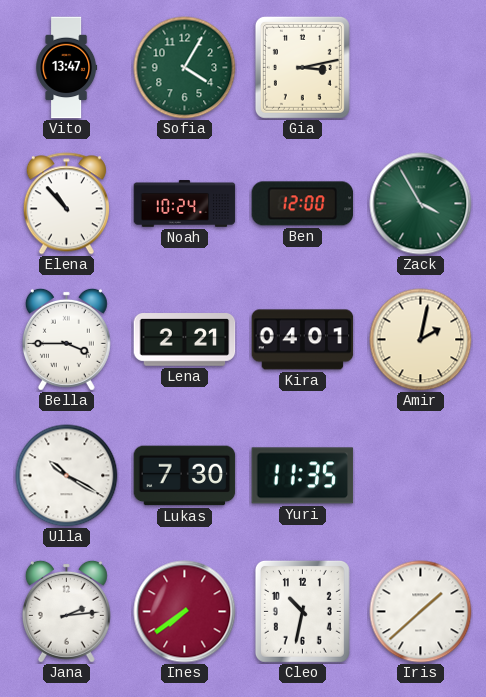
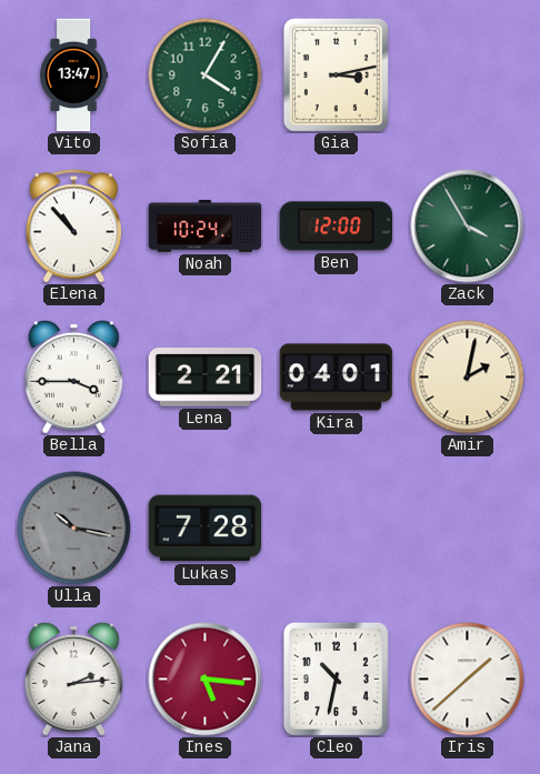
Ulla: 10:20 -> 10:17
Ulla dial: white -> grey
Lukas: 7:30 -> 7:28
Yuri: 11:35 -> none
Ines: 7:39 -> 5:16
